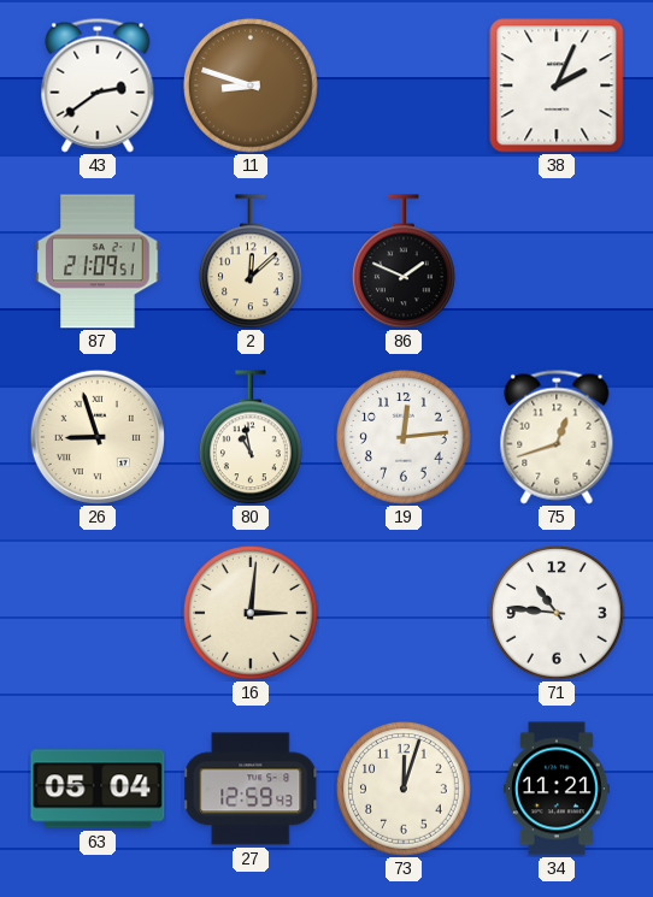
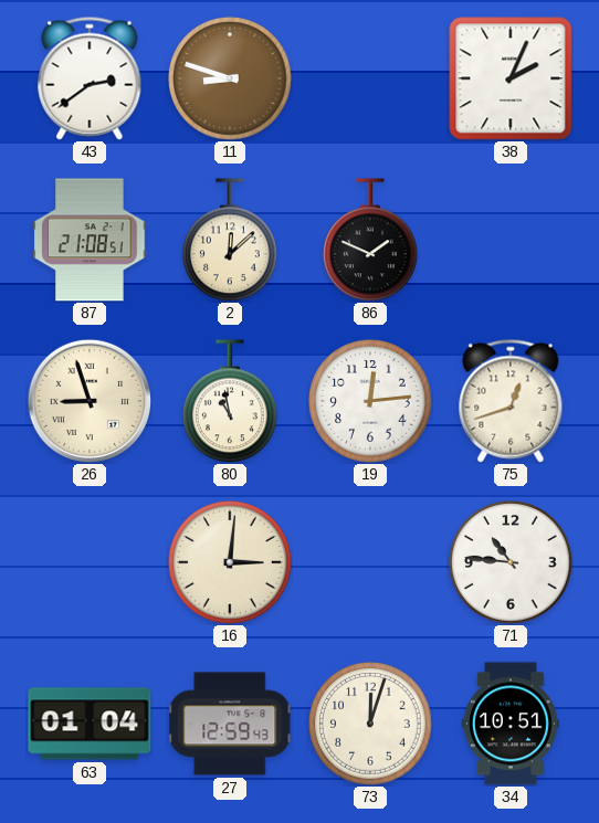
87: 21:09 -> 21:08
63: 05:04 -> 01:04
34: 11:21 -> 10:51
